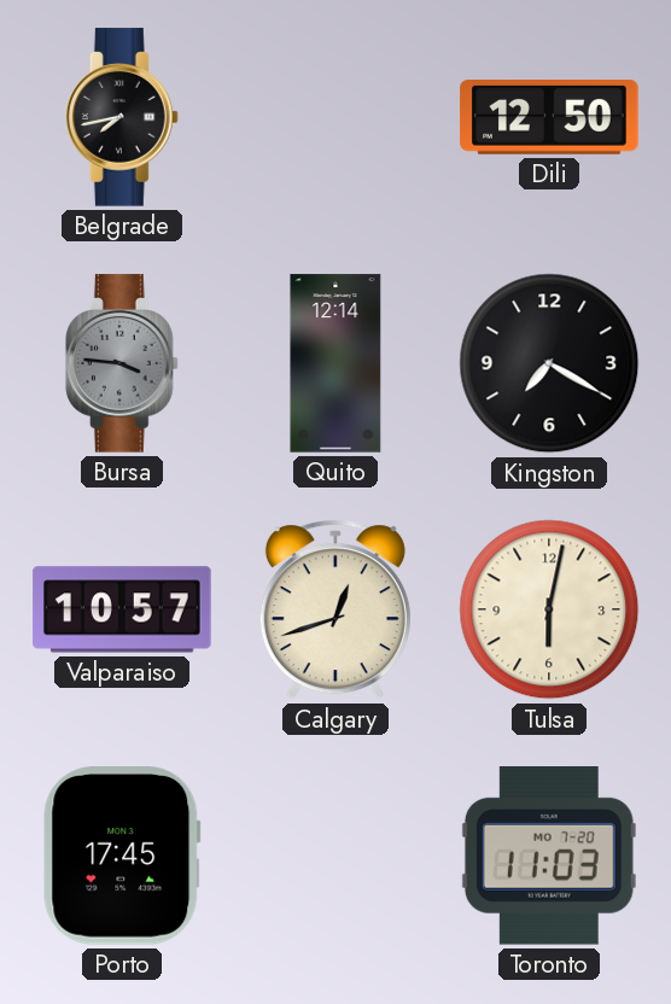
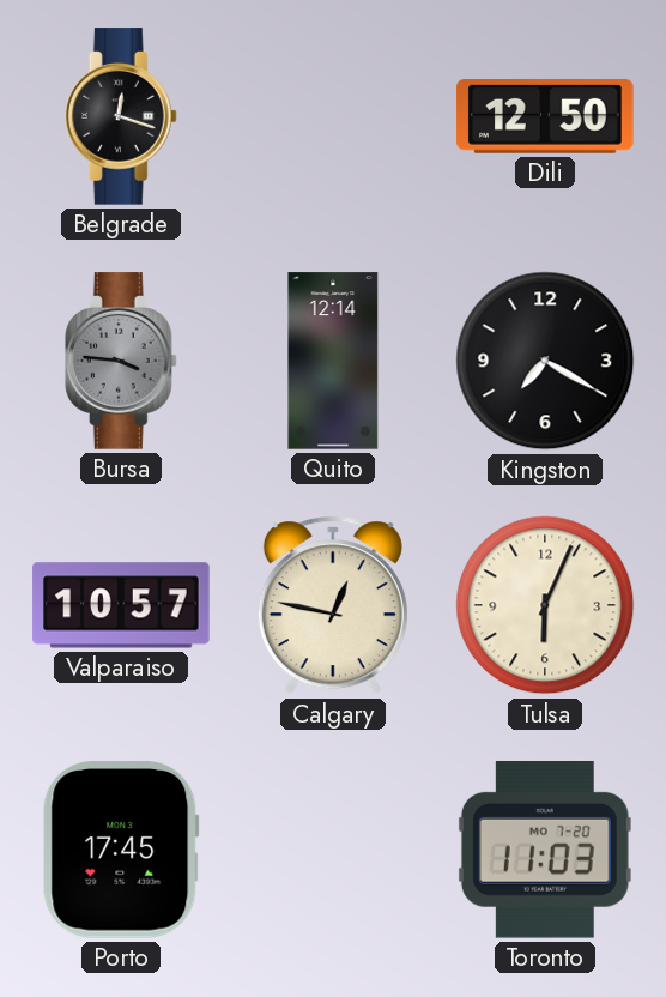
Belgrade: 7:43 -> 12:18
Calgary: 12:42 -> 12:47
Tulsa: 6:02 -> 6:04
